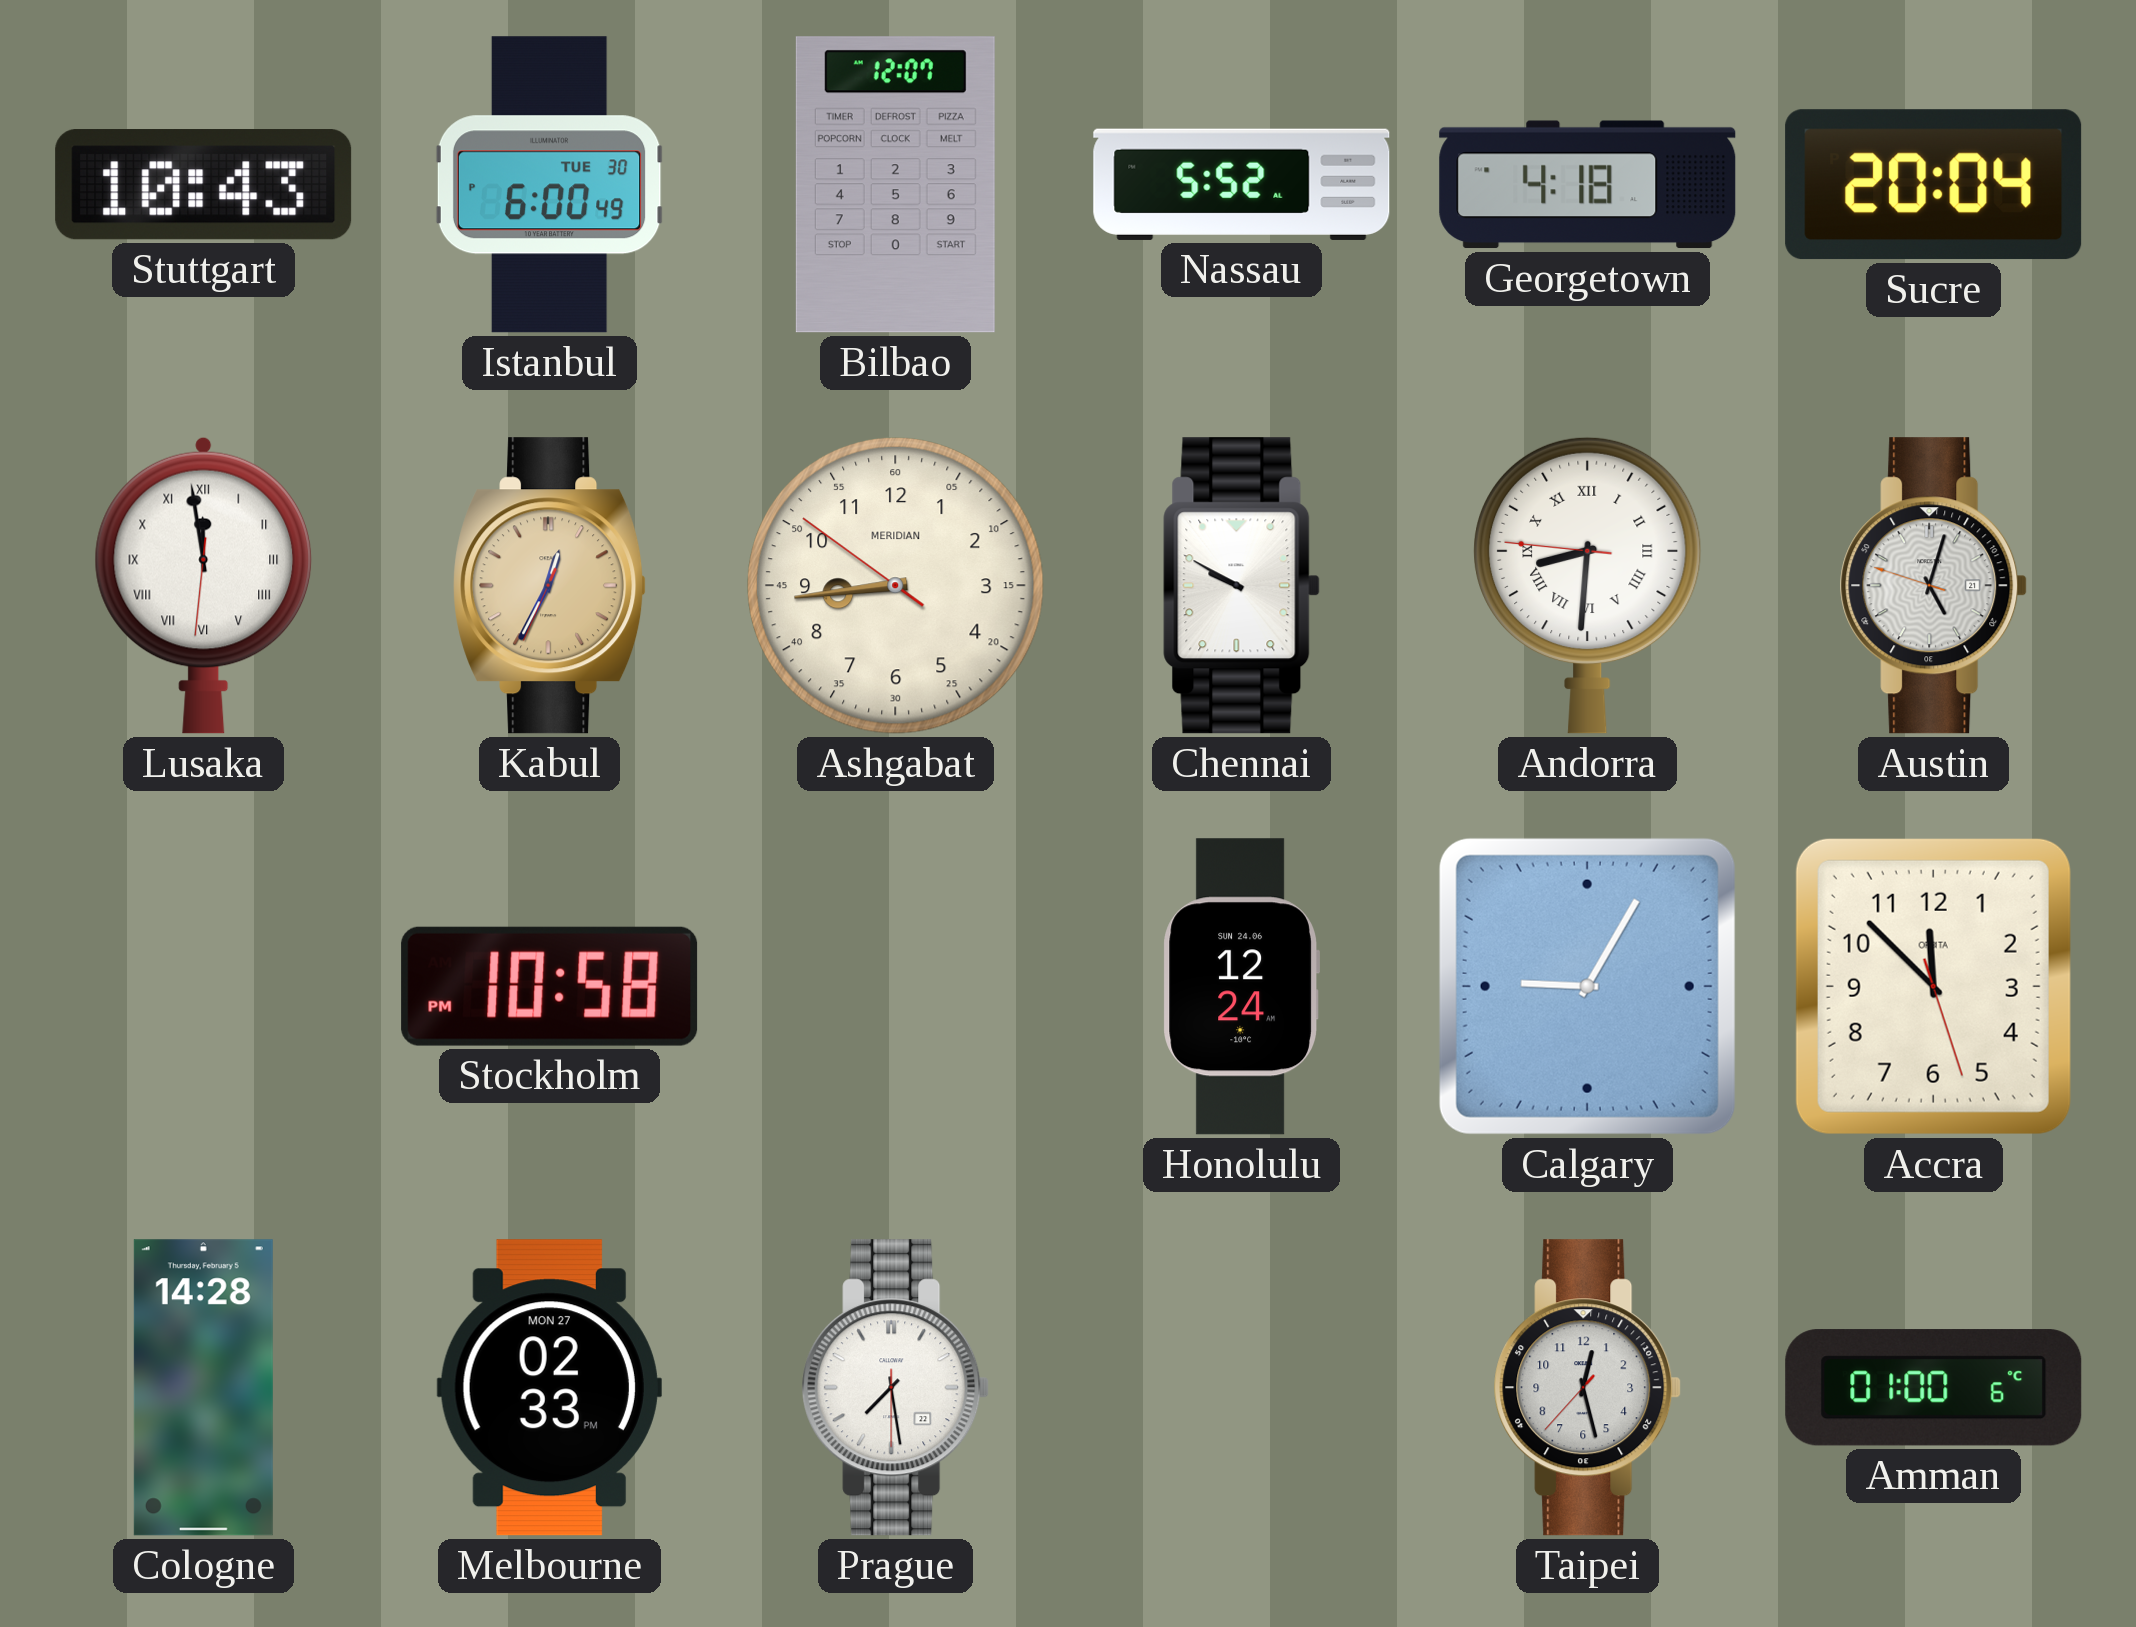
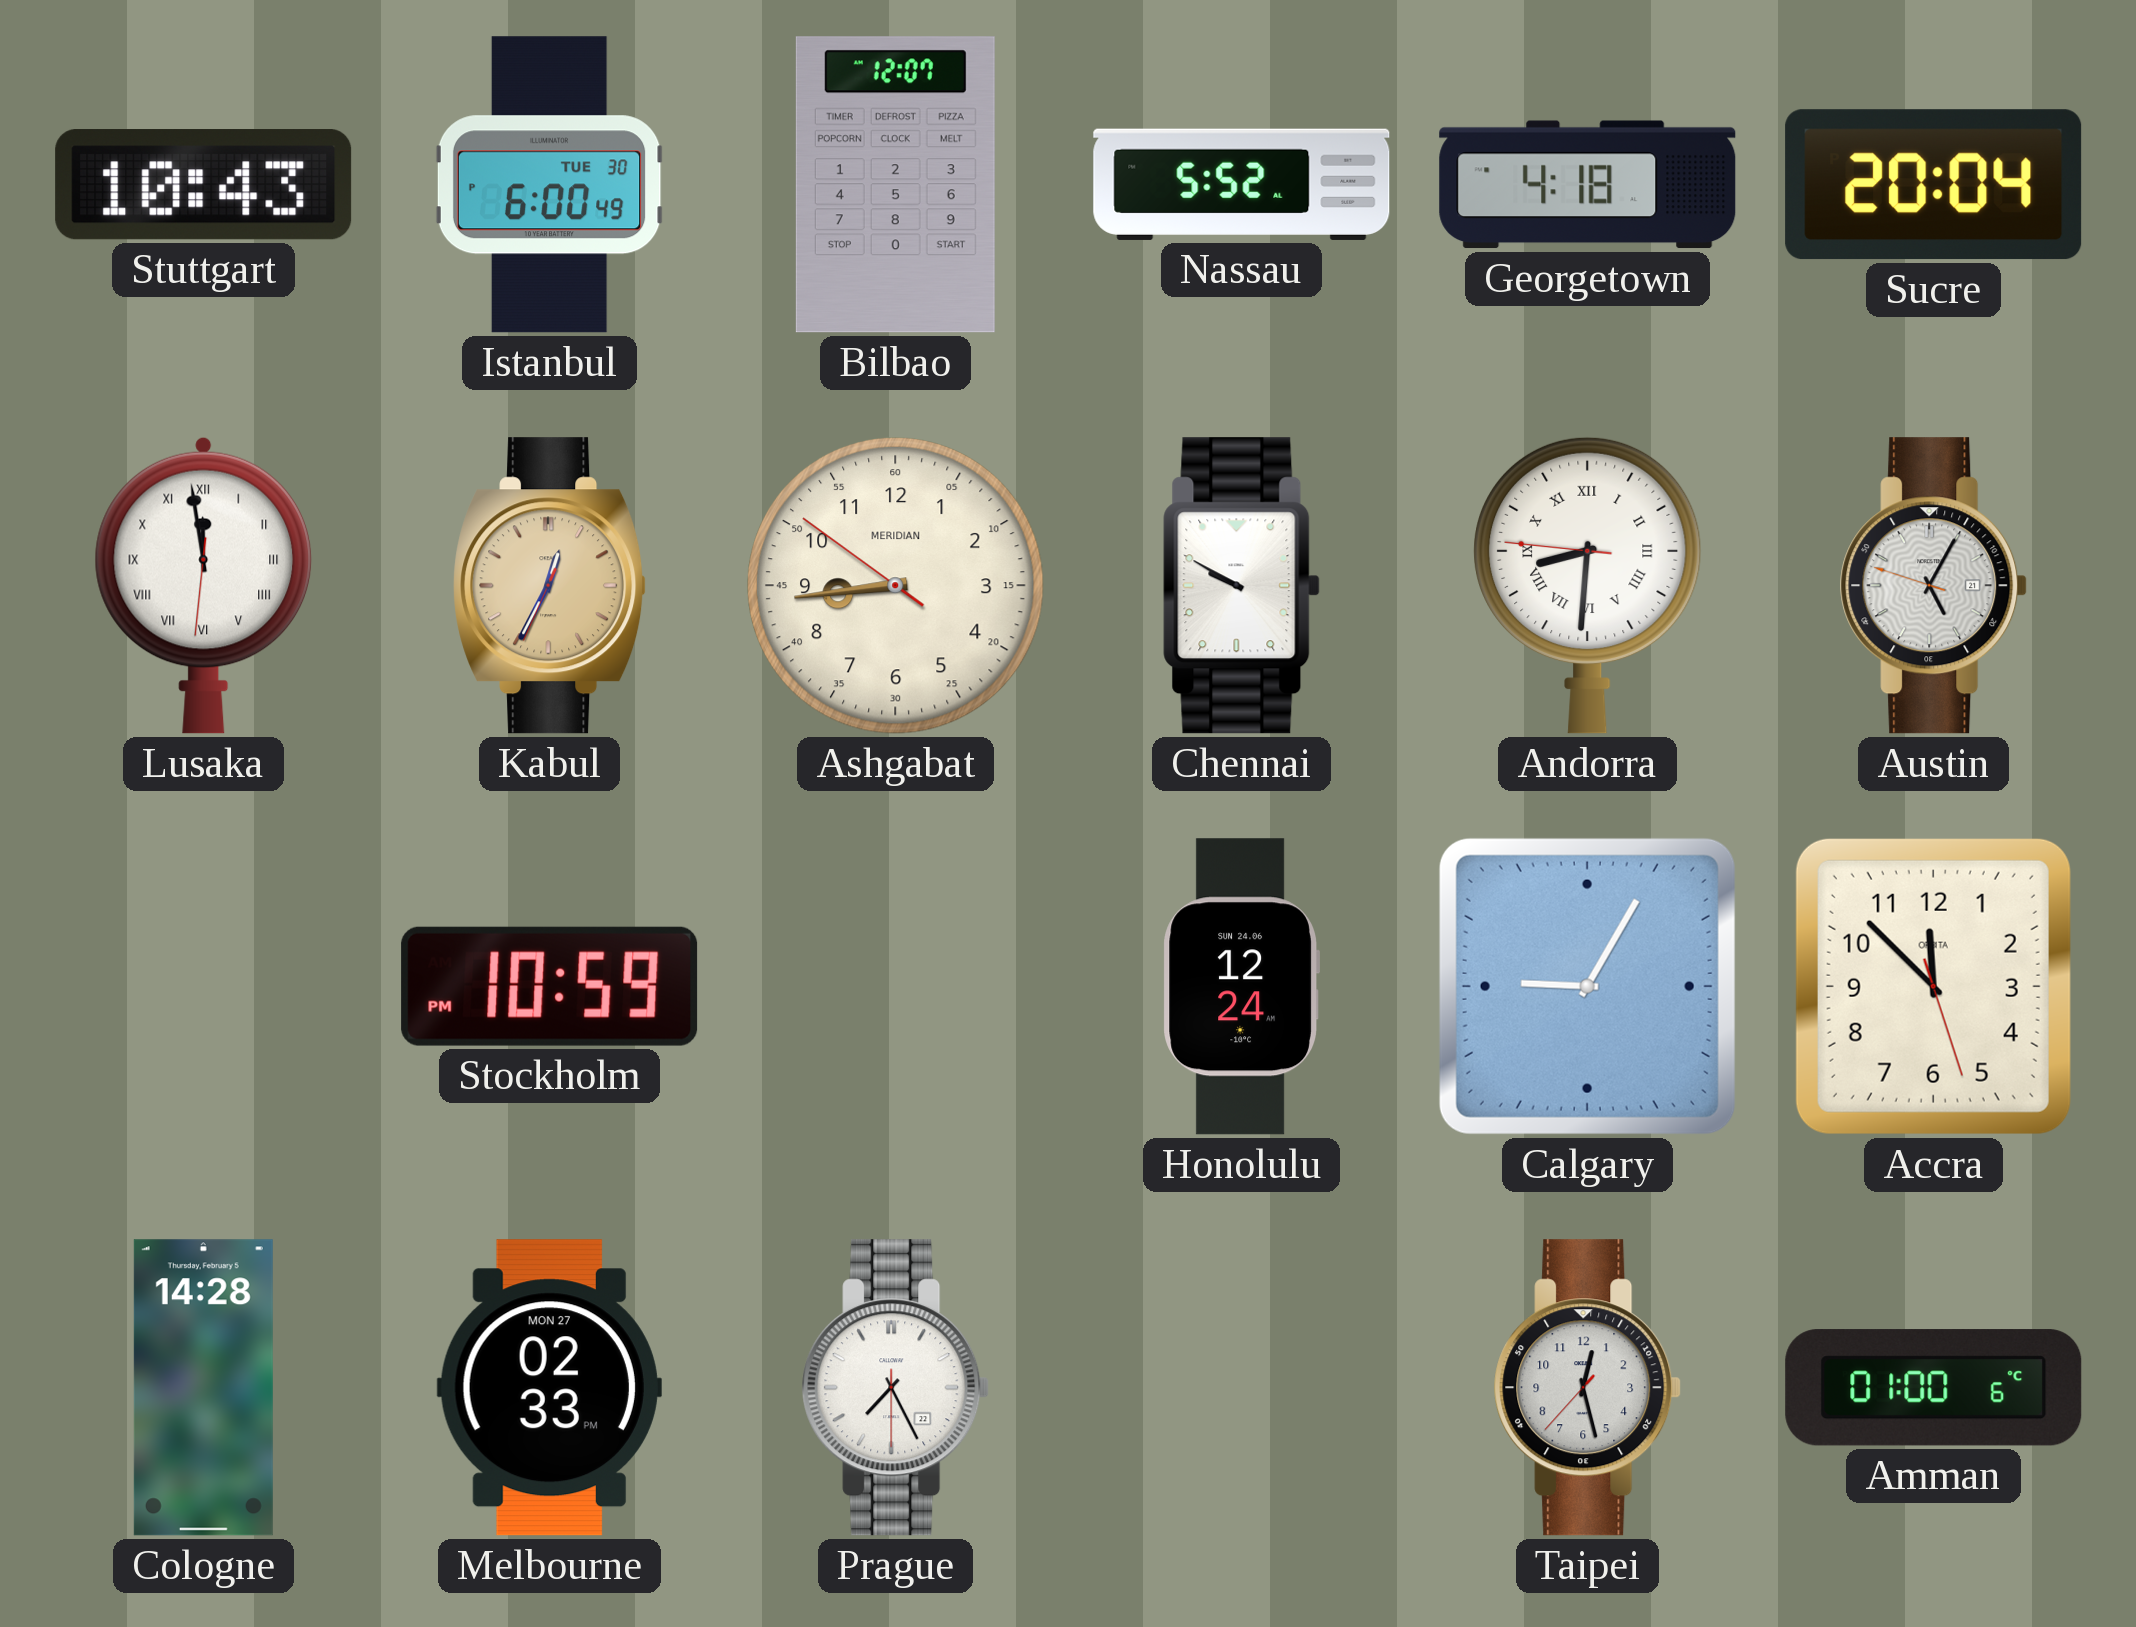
Austin: 5:02 -> 5:04
Stockholm: 10:58 -> 10:59
Prague: 7:28 -> 7:25
